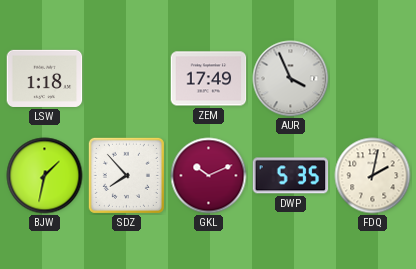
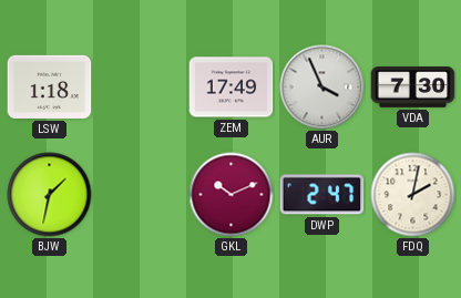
VDA: none -> 7:30
SDZ: 7:53 -> none
DWP: 5:35 -> 2:47
